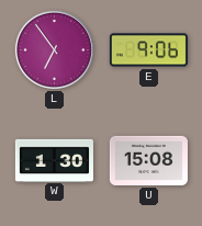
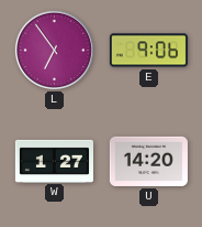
W: 1:30 -> 1:27
U: 15:08 -> 14:20
